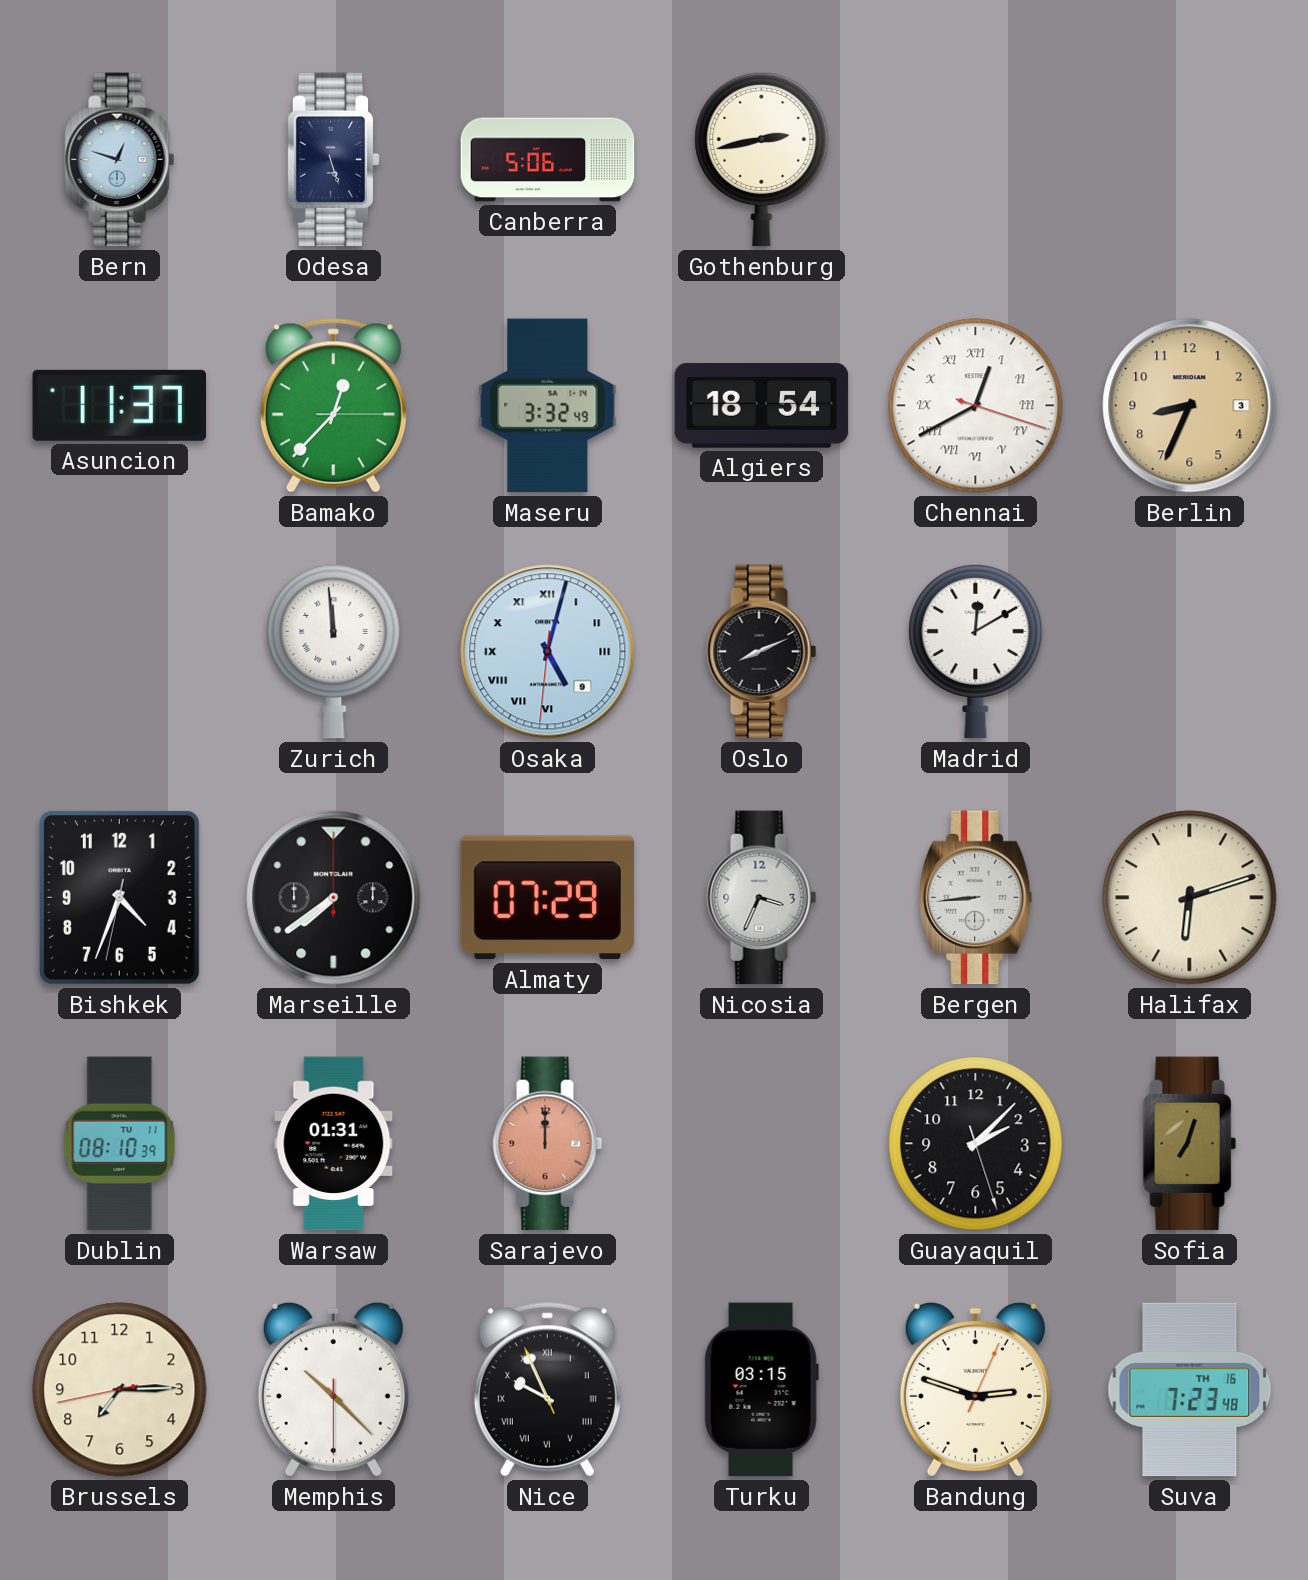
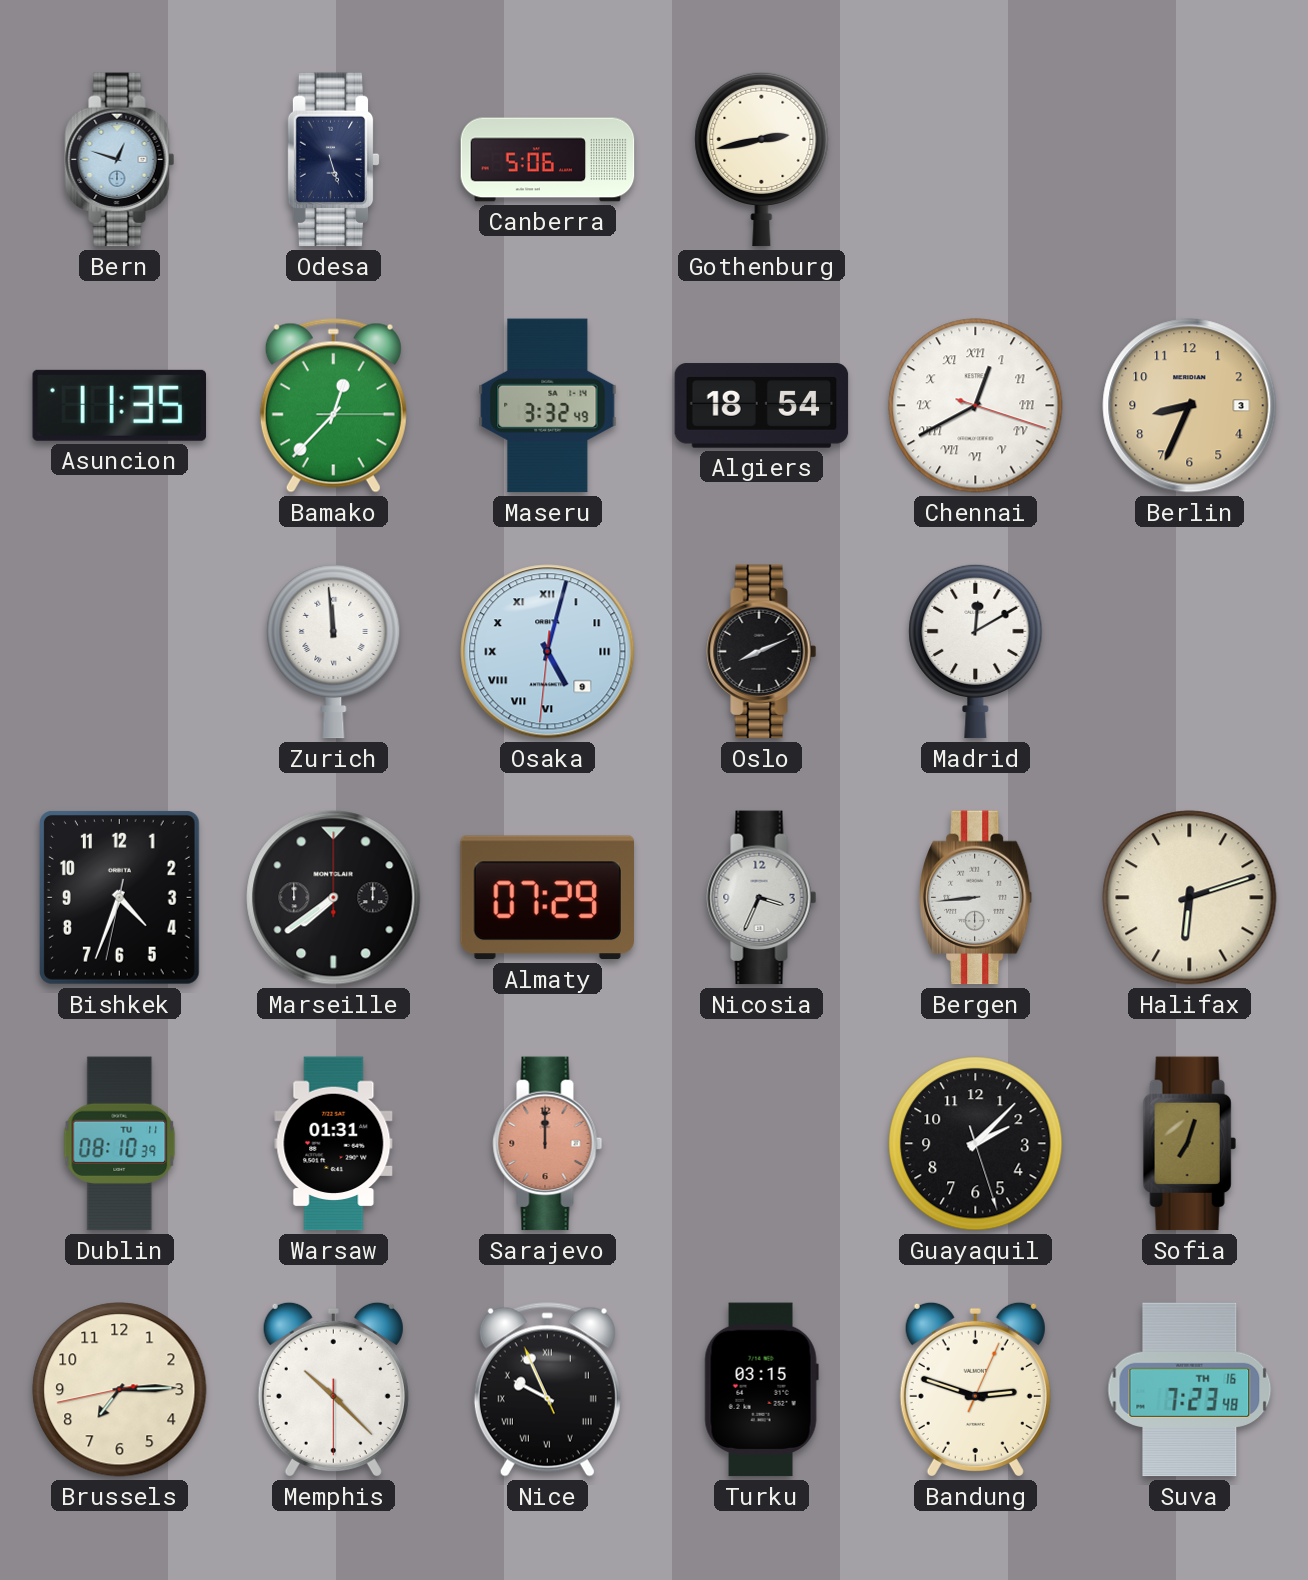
Asuncion: 11:37 -> 11:35
